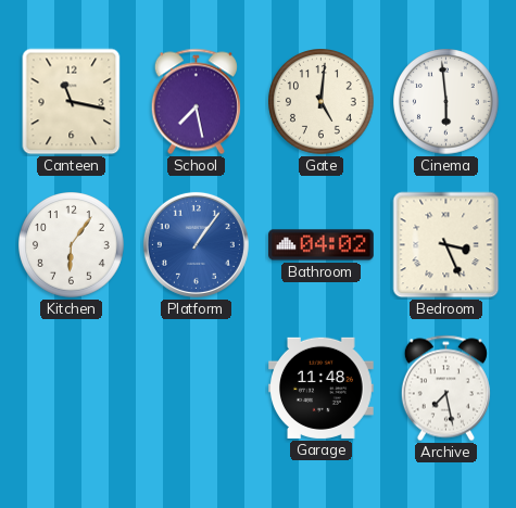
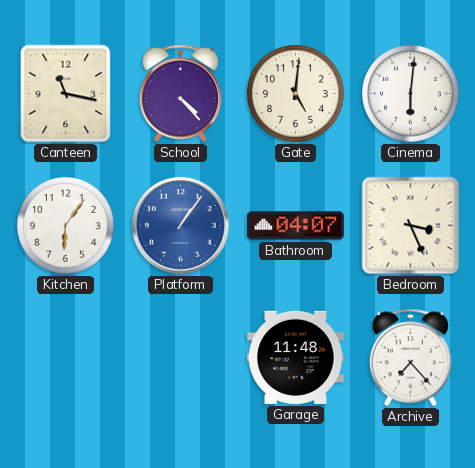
School: 7:28 -> 4:23
Cinema: 5:59 -> 6:01
Bathroom: 04:02 -> 04:07
Archive: 7:28 -> 7:23
